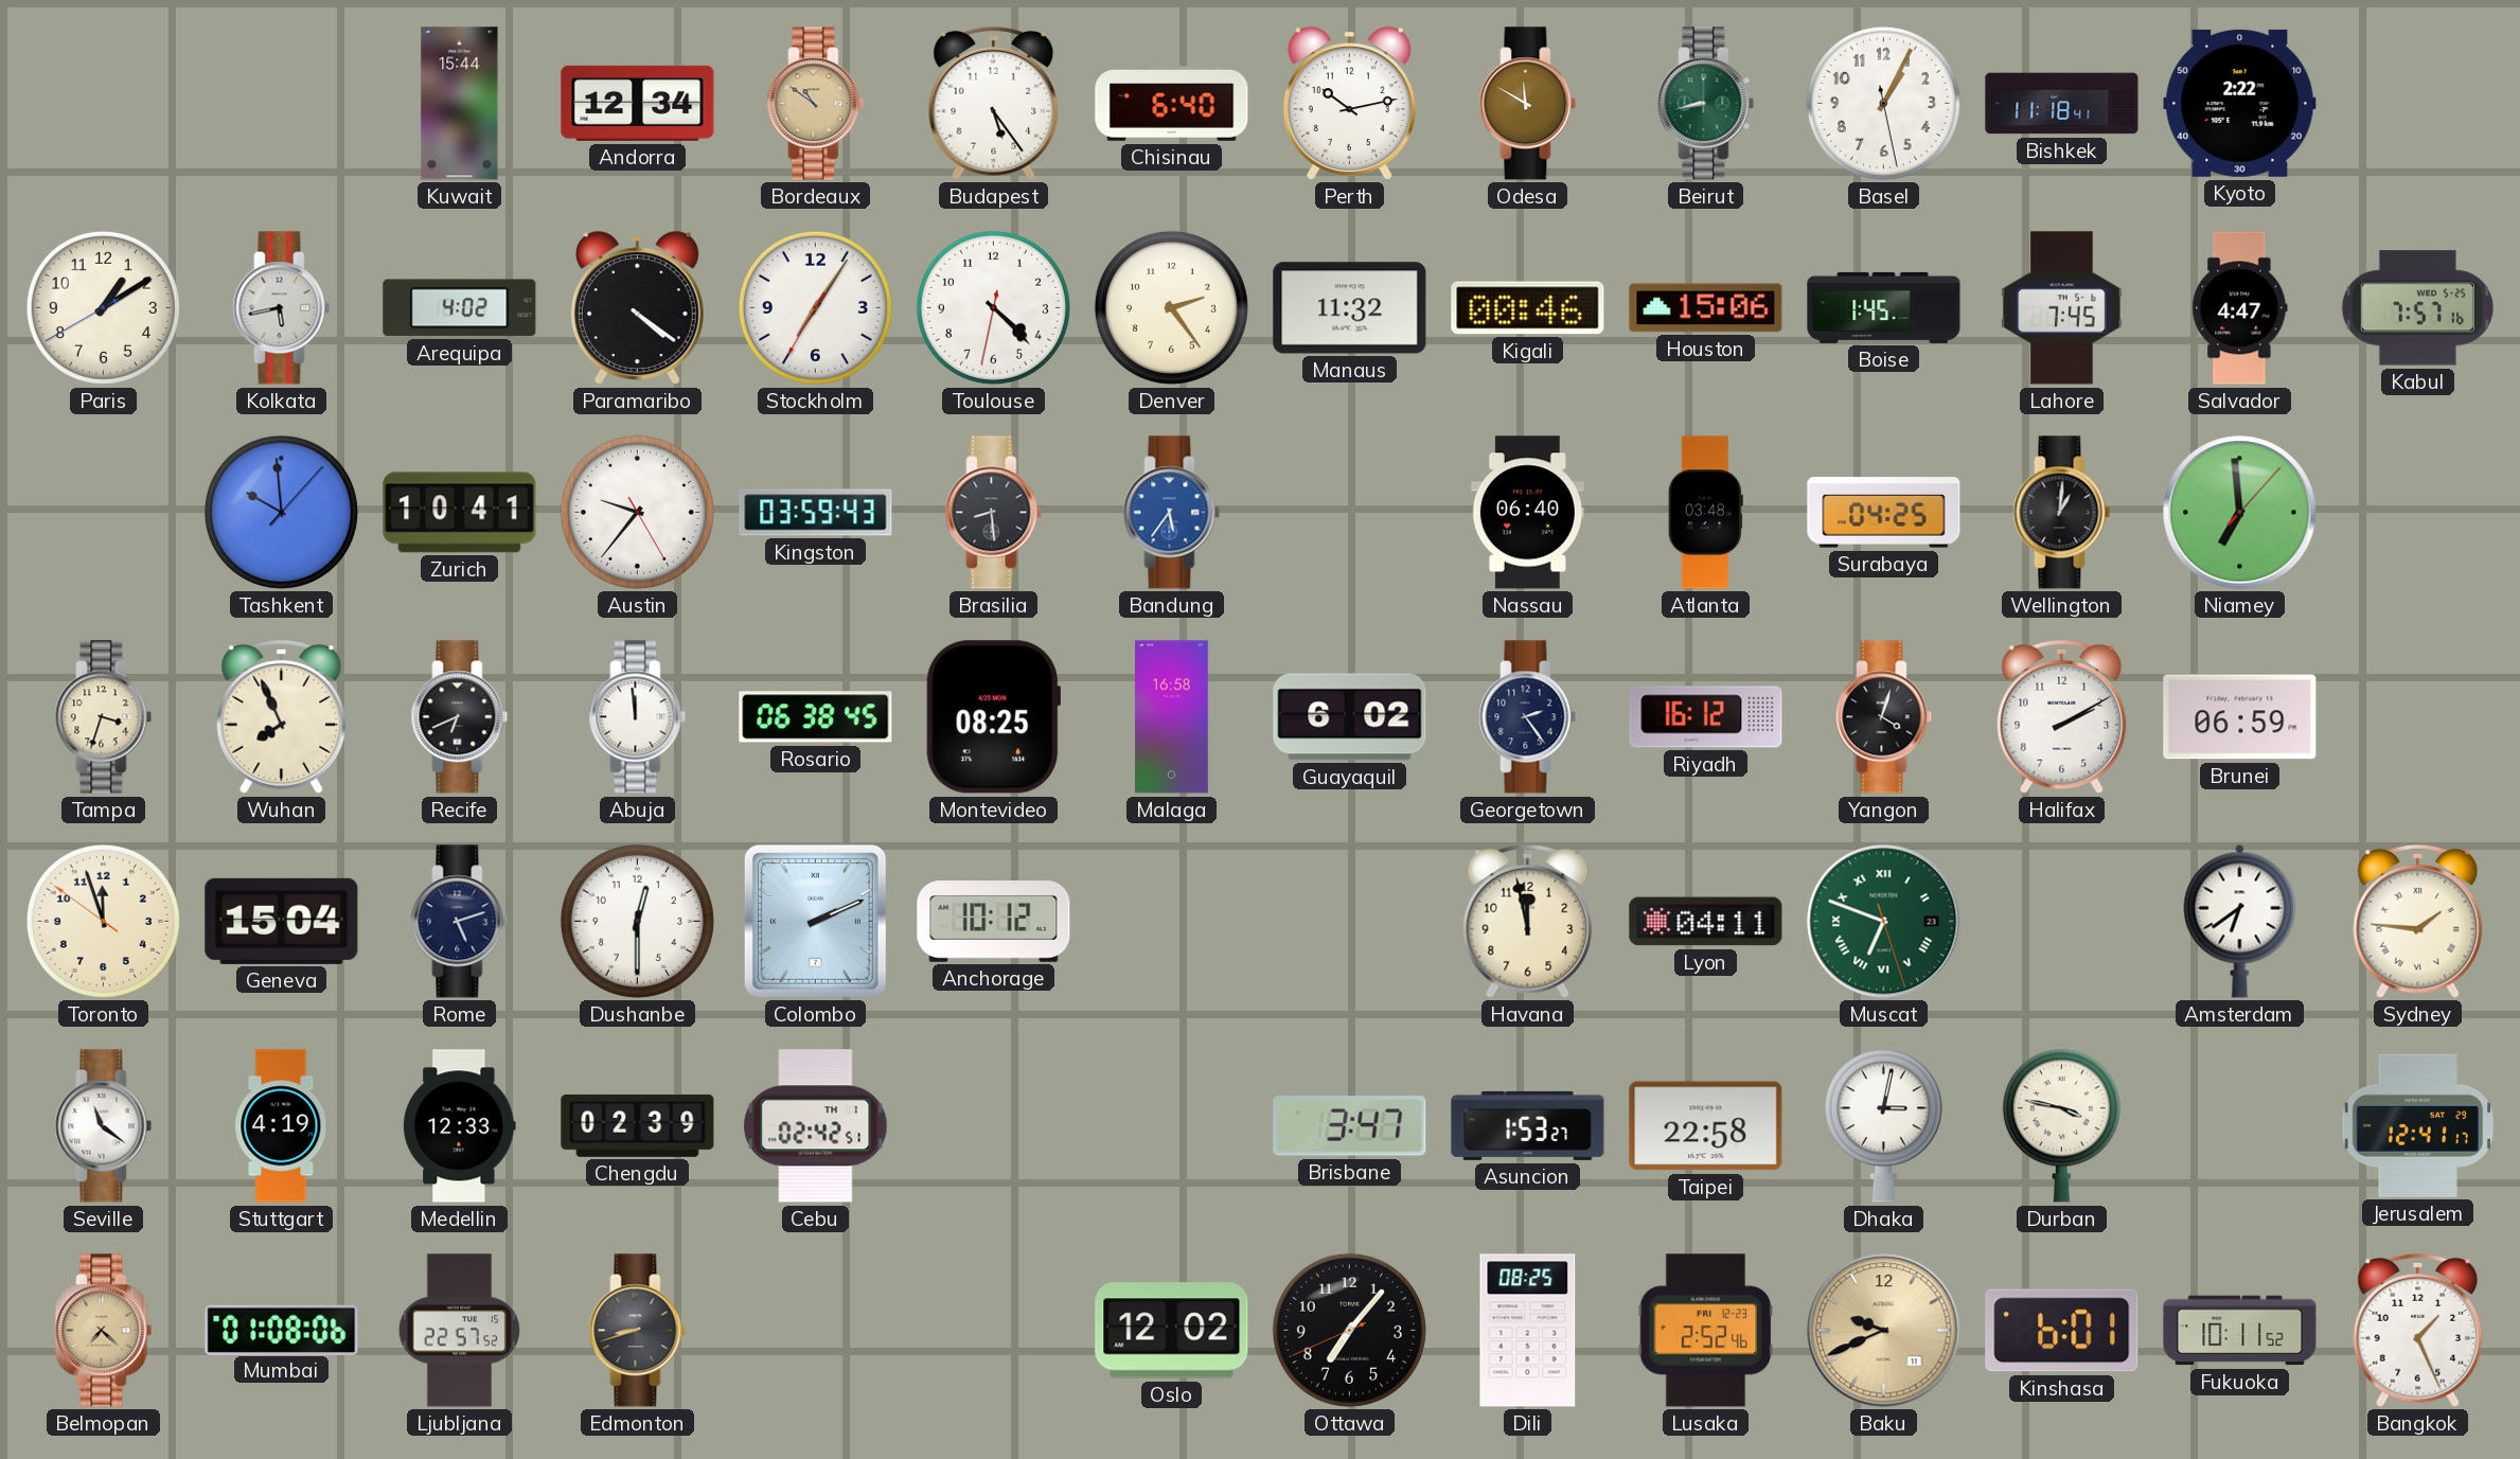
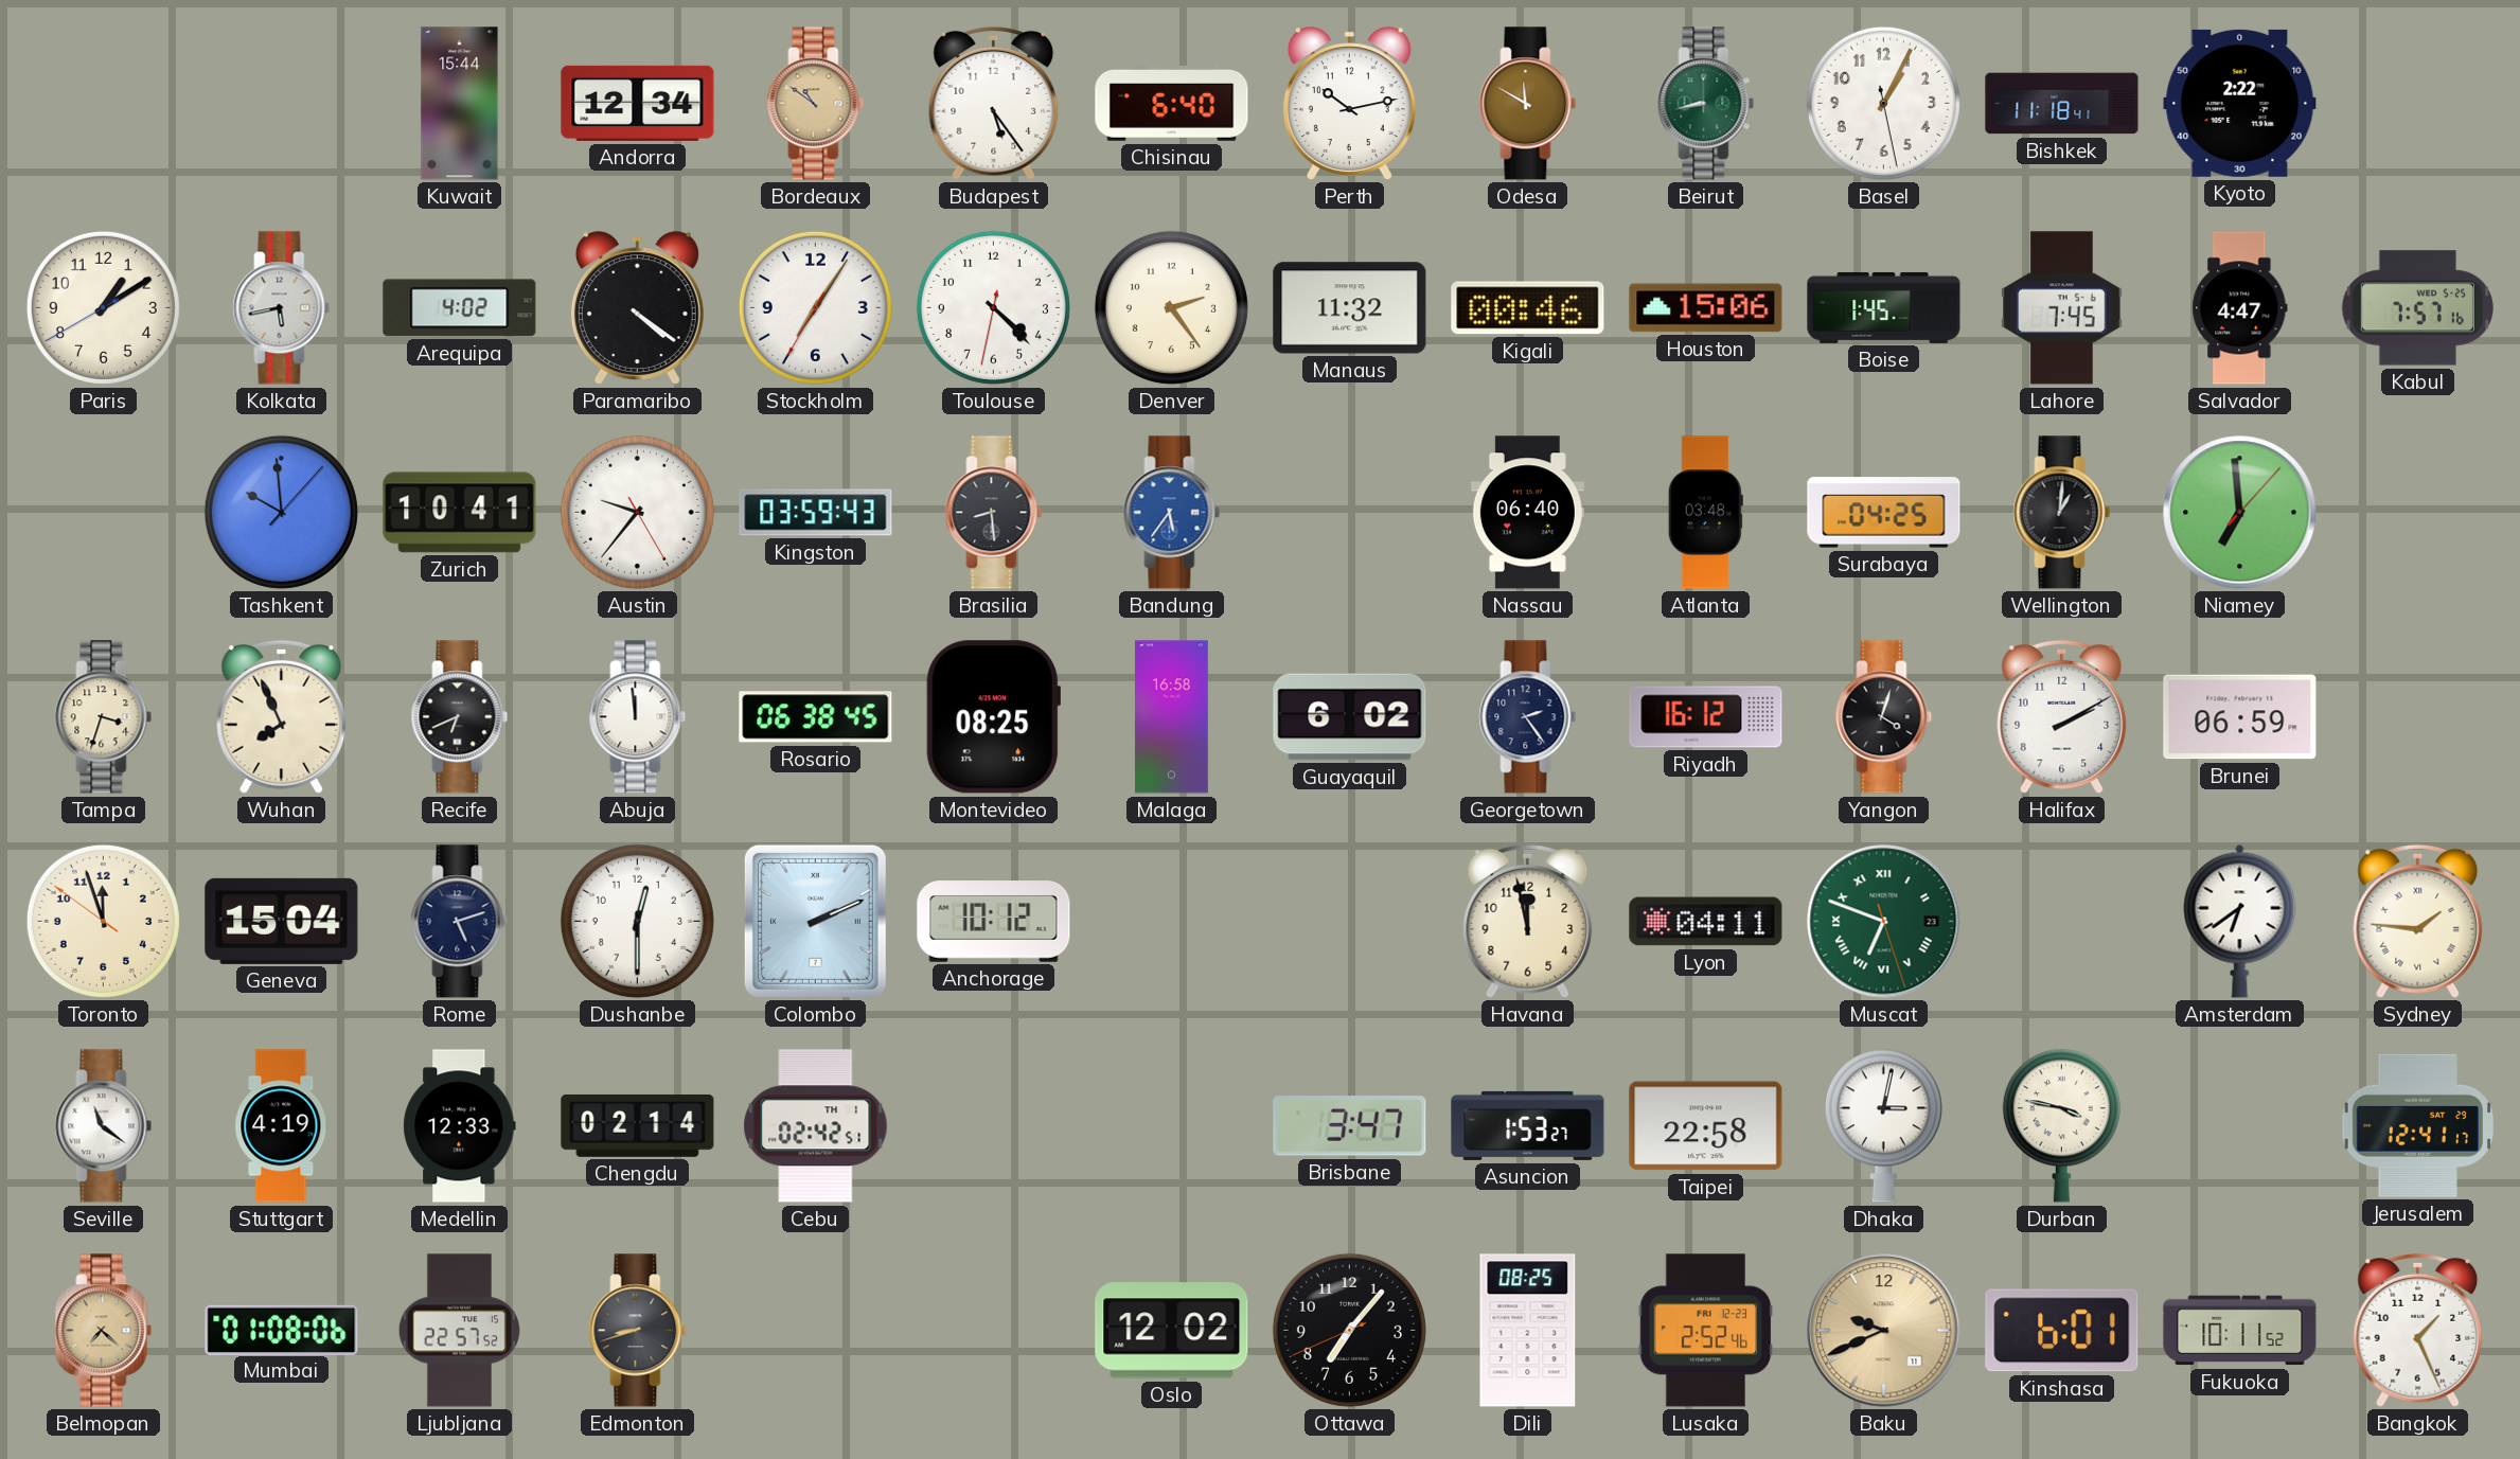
Chengdu: 02:39 -> 02:14
